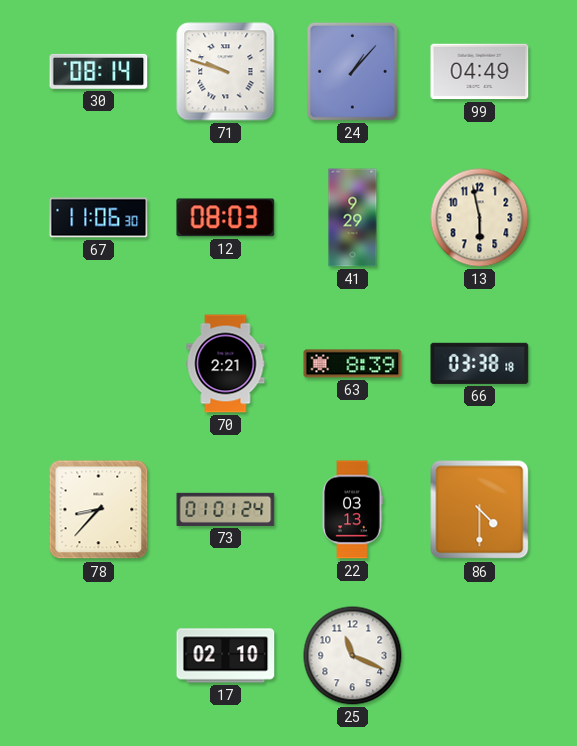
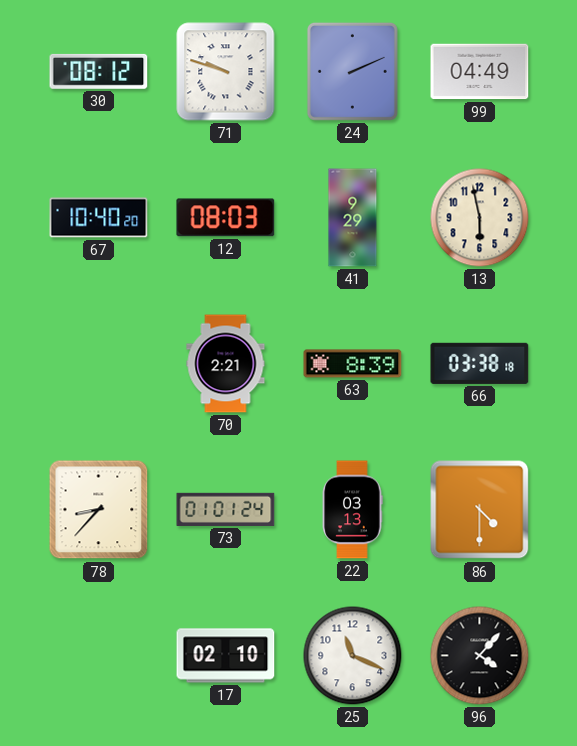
30: 08:14 -> 08:12
24: 1:07 -> 2:11
67: 11:06 -> 10:40
96: none -> 4:07
